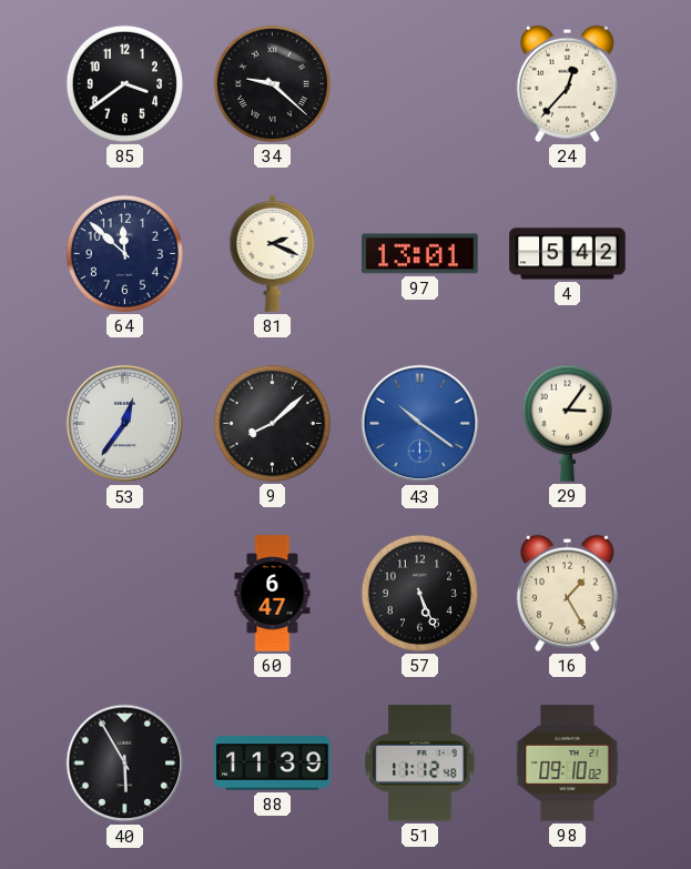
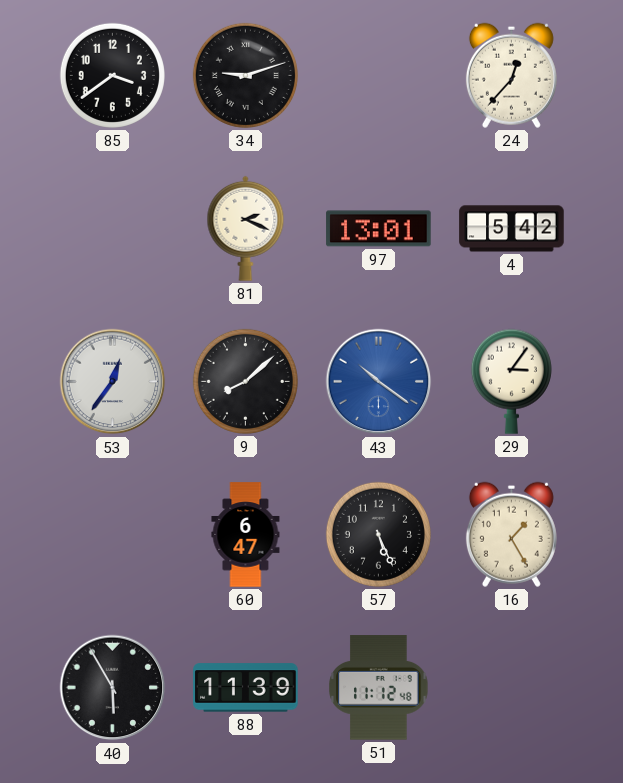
34: 9:22 -> 9:12
64: 11:52 -> none
98: 09:10 -> none
